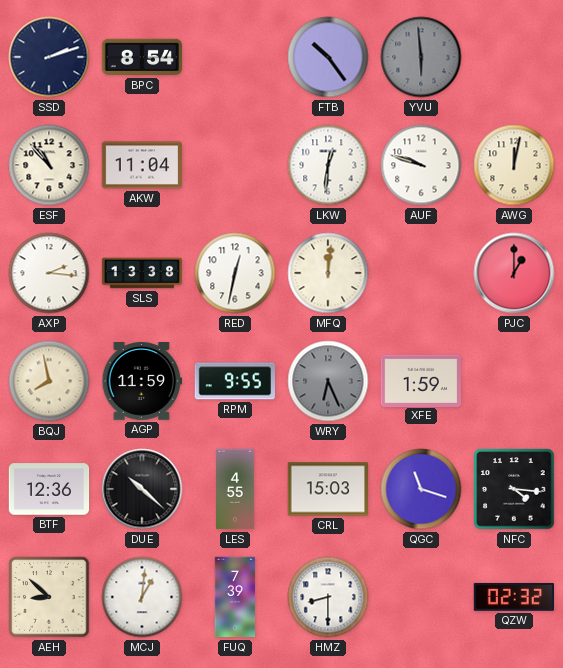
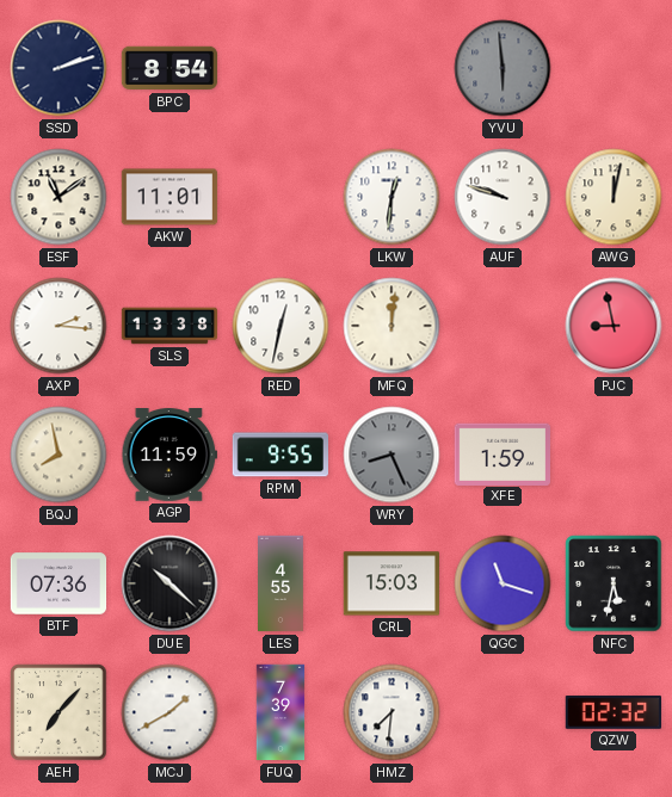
FTB: 10:24 -> none
ESF: 10:53 -> 11:09
AKW: 11:04 -> 11:01
PJC: 1:00 -> 8:58
WRY: 6:26 -> 8:26
BTF: 12:36 -> 07:36
NFC: 4:16 -> 5:32
AEH: 8:52 -> 7:07
MCJ: 1:01 -> 1:40
HMZ: 8:30 -> 7:31
